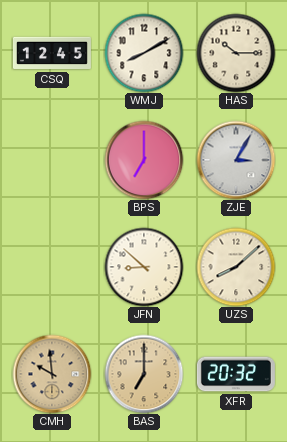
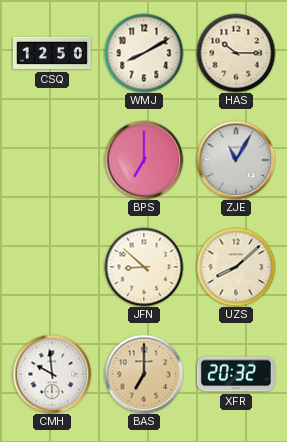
CSQ: 12:45 -> 12:50
ZJE: 3:05 -> 11:05
CMH dial: champagne -> white
